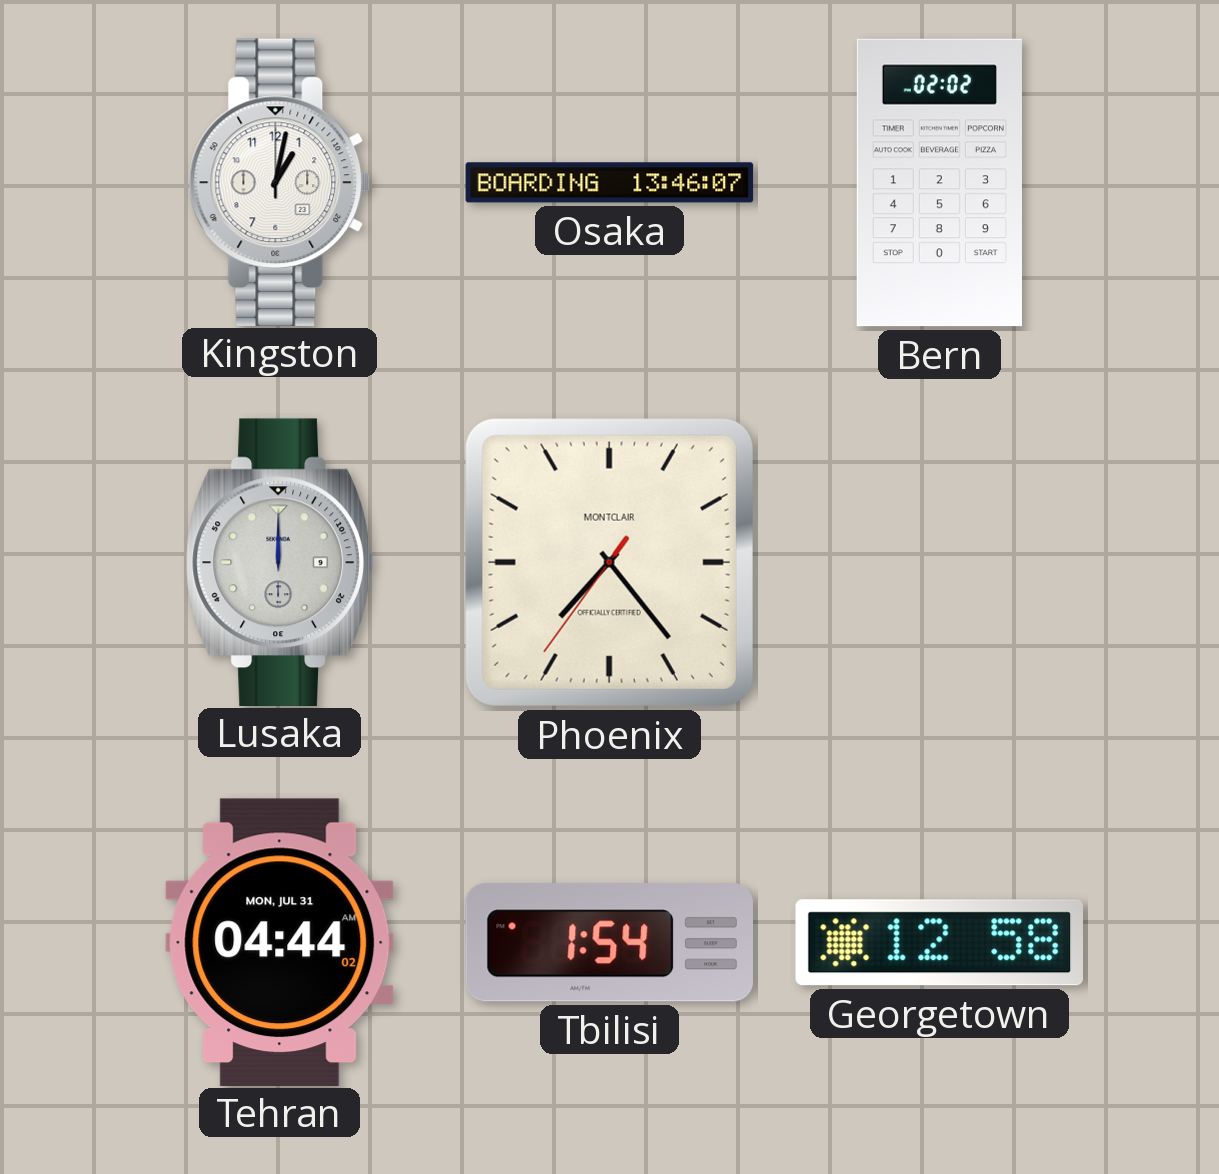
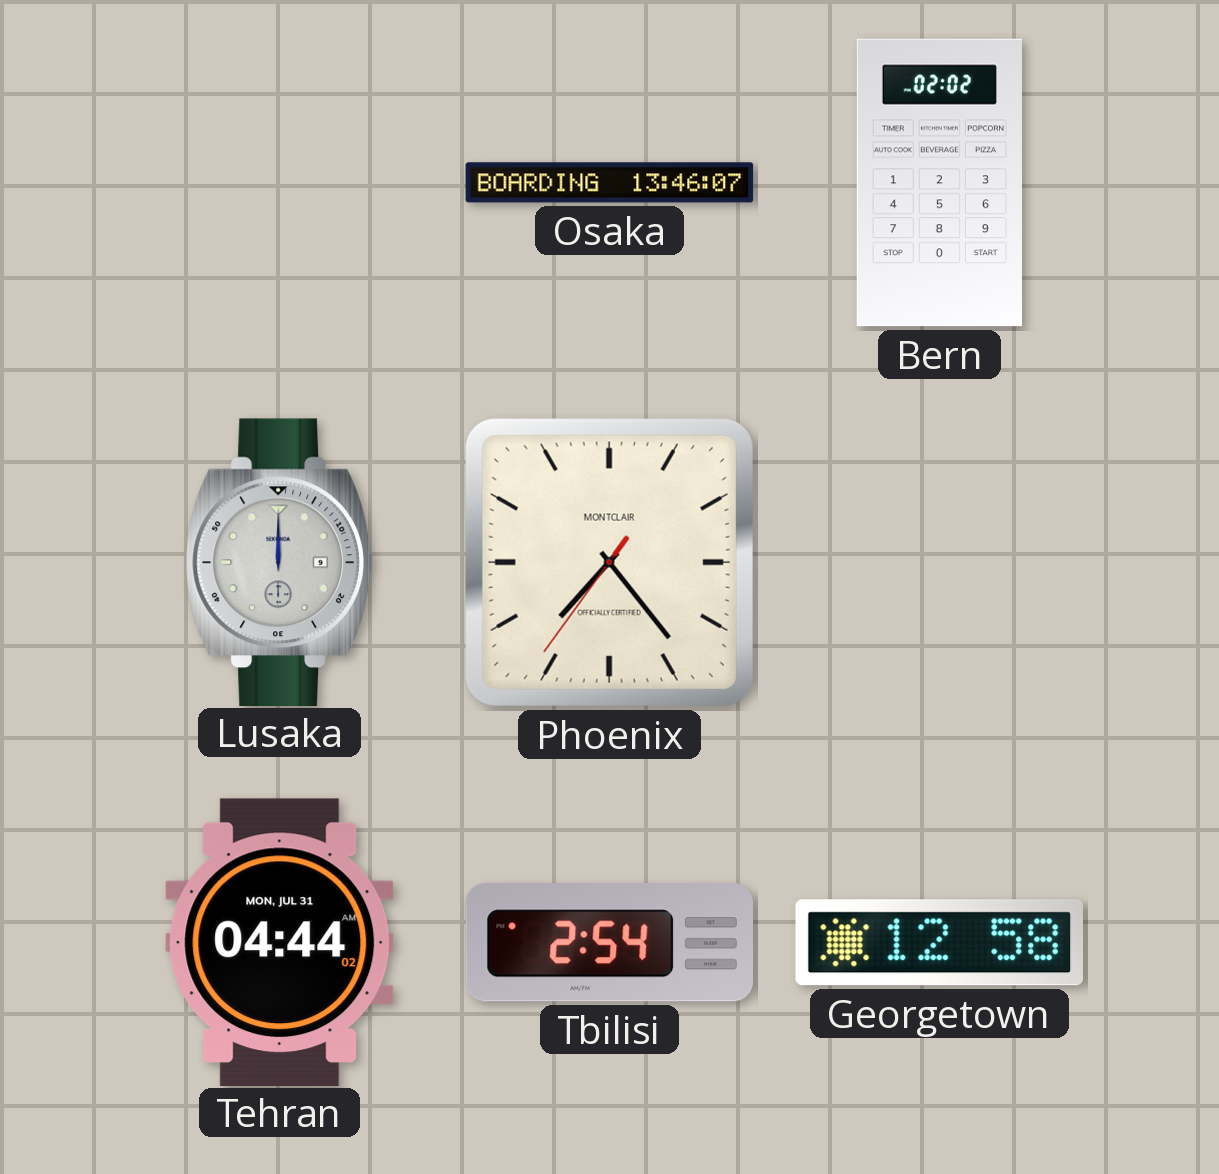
Kingston: 1:02 -> none
Tbilisi: 1:54 -> 2:54
